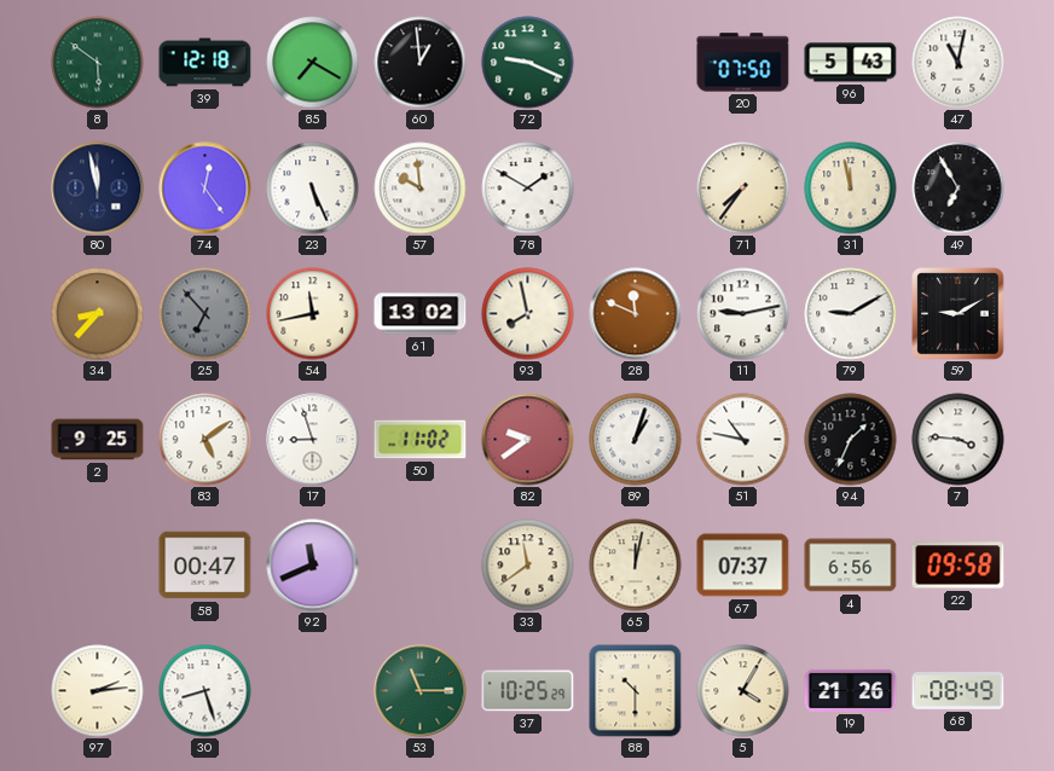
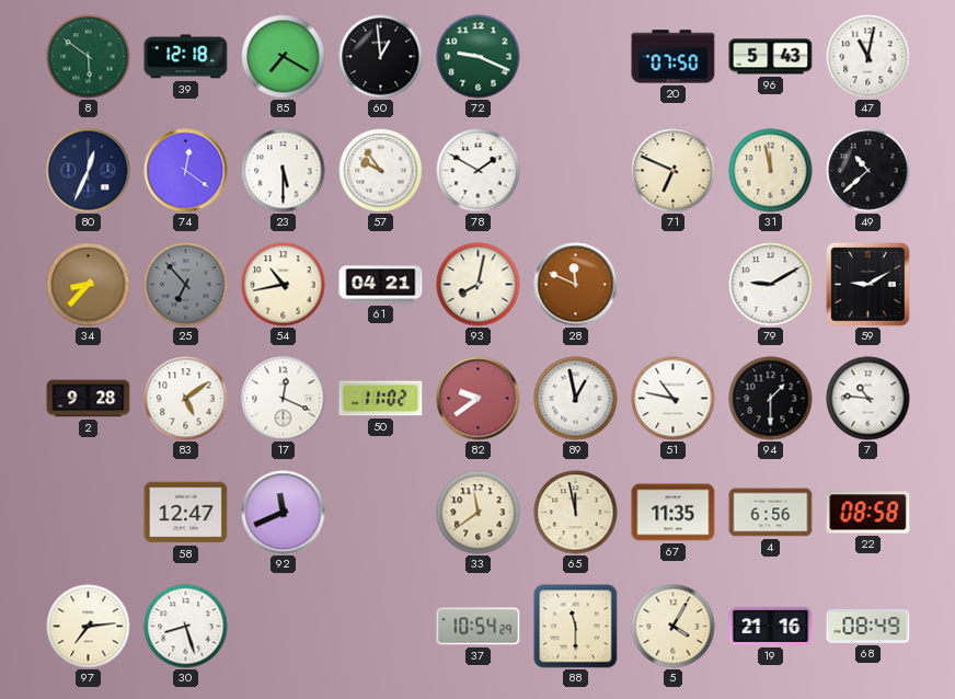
80: 11:58 -> 12:34
74: 12:24 -> 12:21
23: 5:26 -> 5:30
57: 9:59 -> 9:54
71: 7:36 -> 6:49
49: 6:55 -> 10:38
54: 11:43 -> 10:43
61: 13:02 -> 04:21
93: 7:58 -> 8:02
11: 9:13 -> none
2: 9:25 -> 9:28
17: 8:57 -> 12:19
89: 1:03 -> 12:58
94: 1:34 -> 1:30
7: 3:46 -> 10:46
58: 00:47 -> 12:47
65: 12:02 -> 11:58
67: 07:37 -> 11:35
22: 09:58 -> 08:58
97: 2:14 -> 7:14
53: 11:15 -> none
37: 10:25 -> 10:54
88: 10:30 -> 11:30
19: 21:26 -> 21:16
